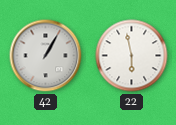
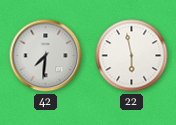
42: 1:05 -> 7:31
